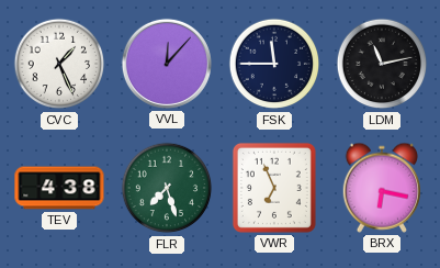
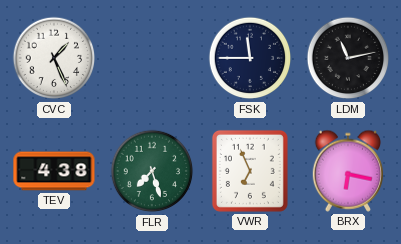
VVL: 12:07 -> none
